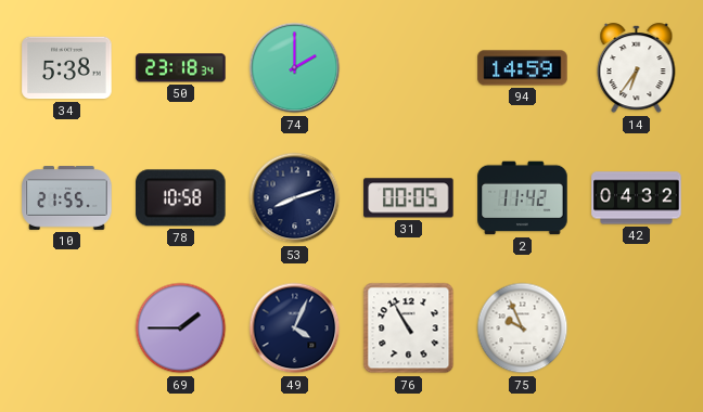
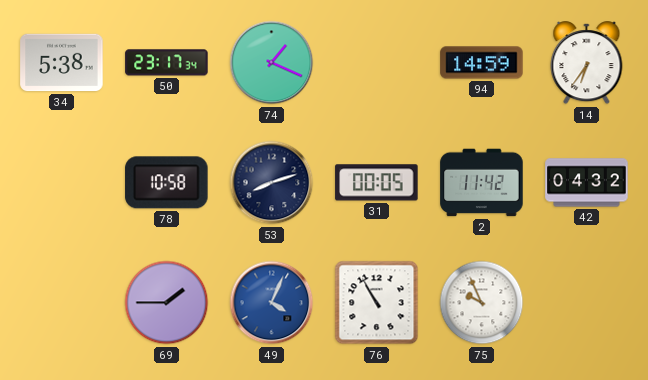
50: 23:18 -> 23:17
74: 2:00 -> 1:19
10: 21:55 -> none
49 dial: navy -> blue
